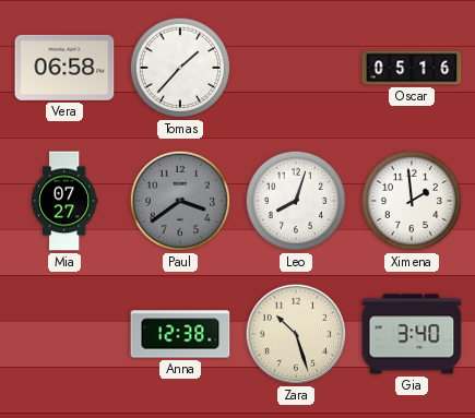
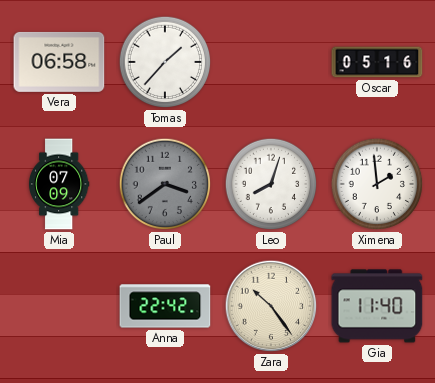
Mia: 07:27 -> 07:09
Anna: 12:38 -> 22:42
Zara: 10:27 -> 10:24
Gia: 3:40 -> 11:40
